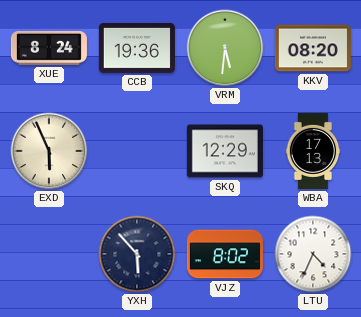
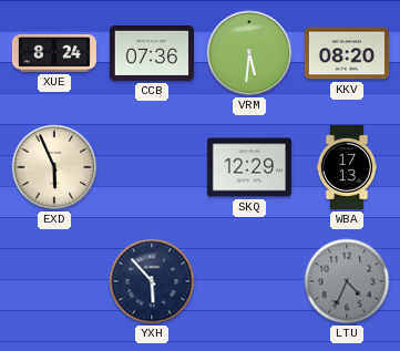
CCB: 19:36 -> 07:36
VJZ: 8:02 -> none
LTU dial: white -> grey
